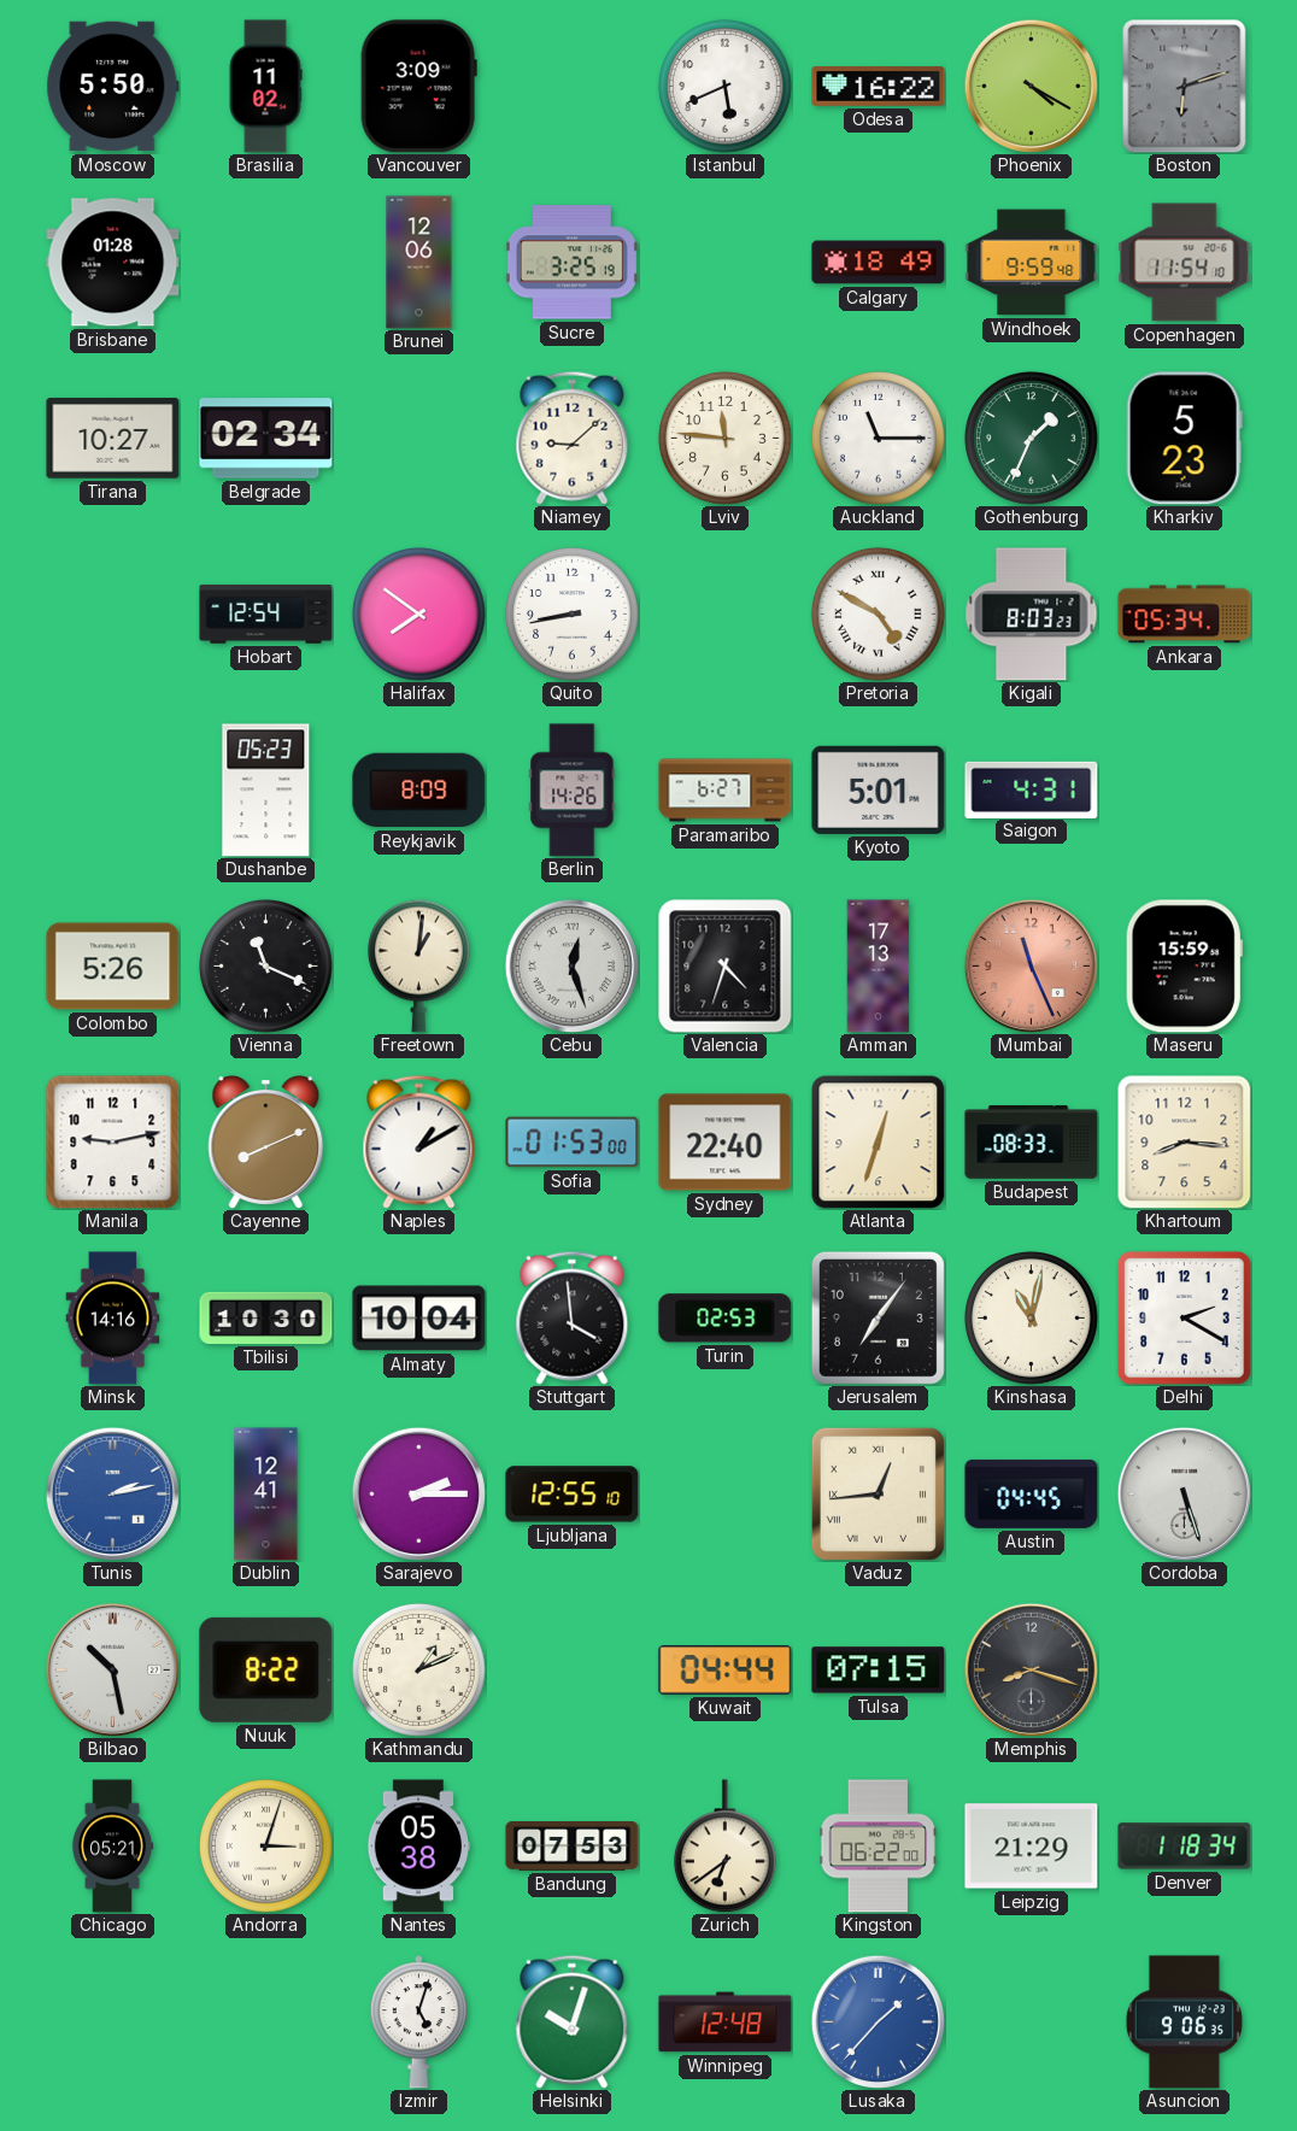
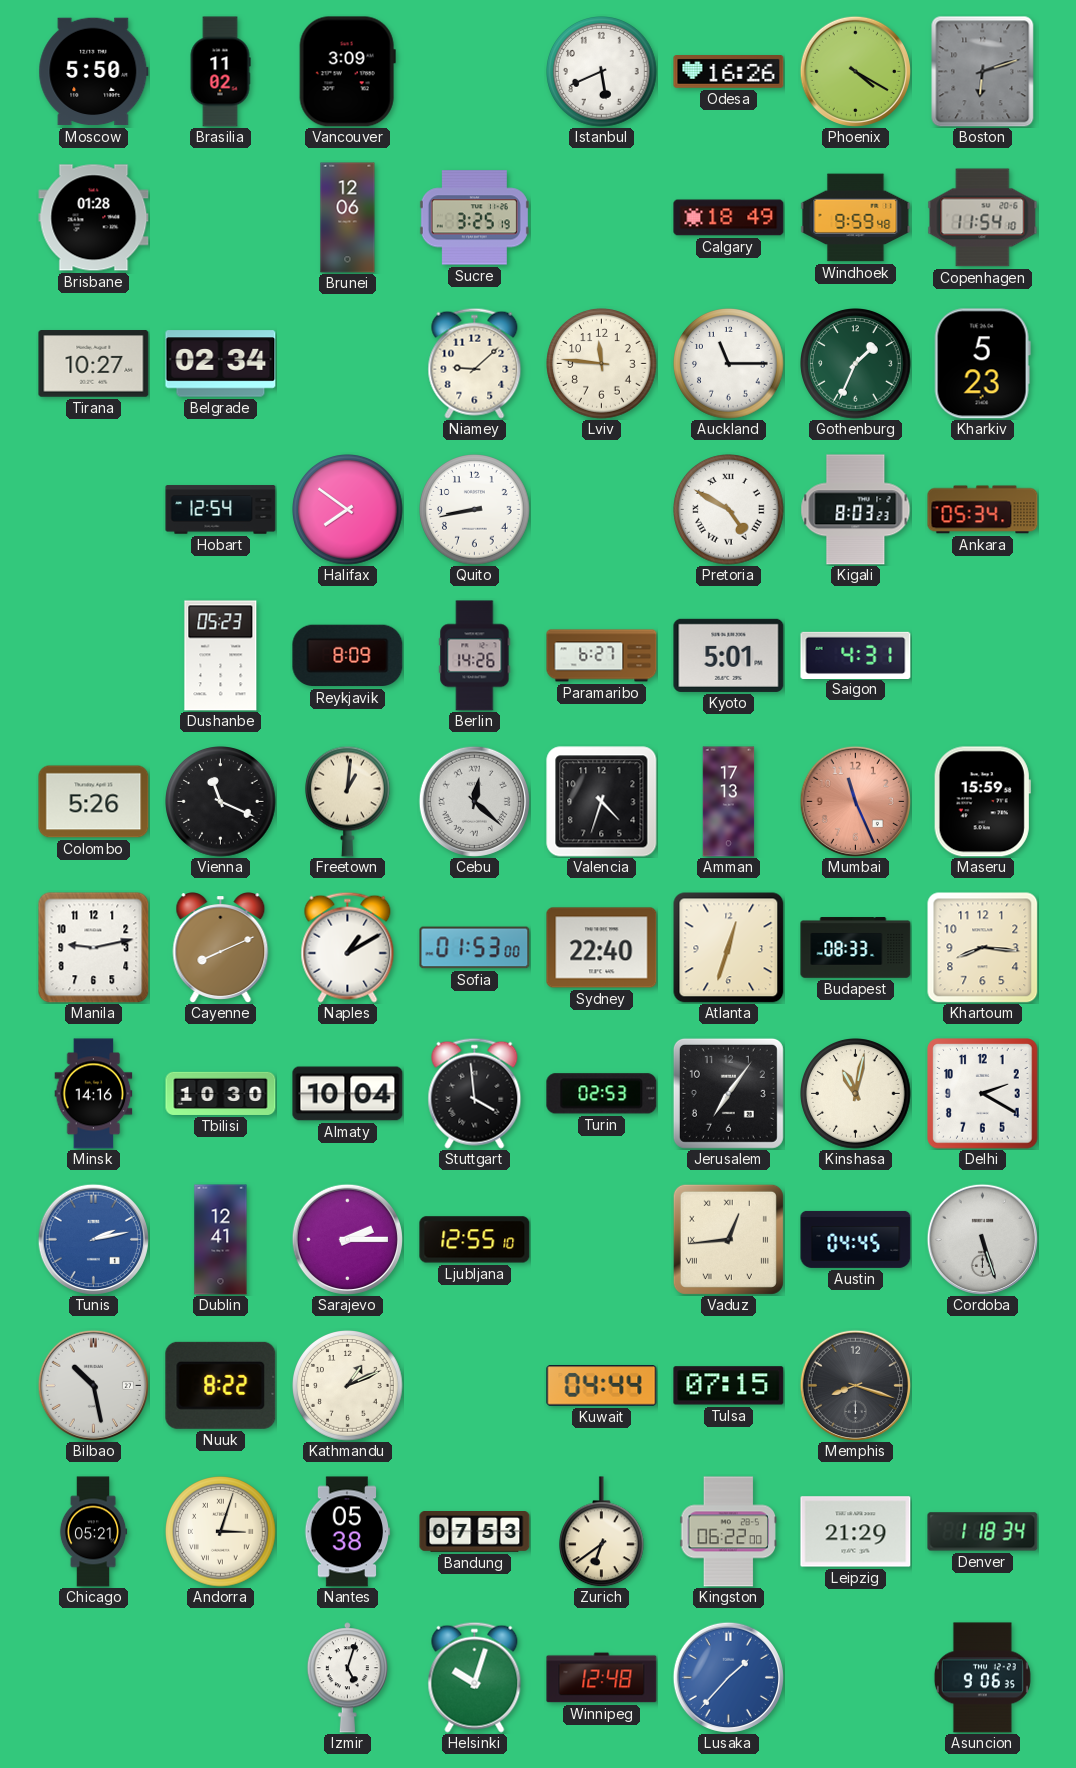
Odesa: 16:22 -> 16:26
Cebu: 12:27 -> 12:22
